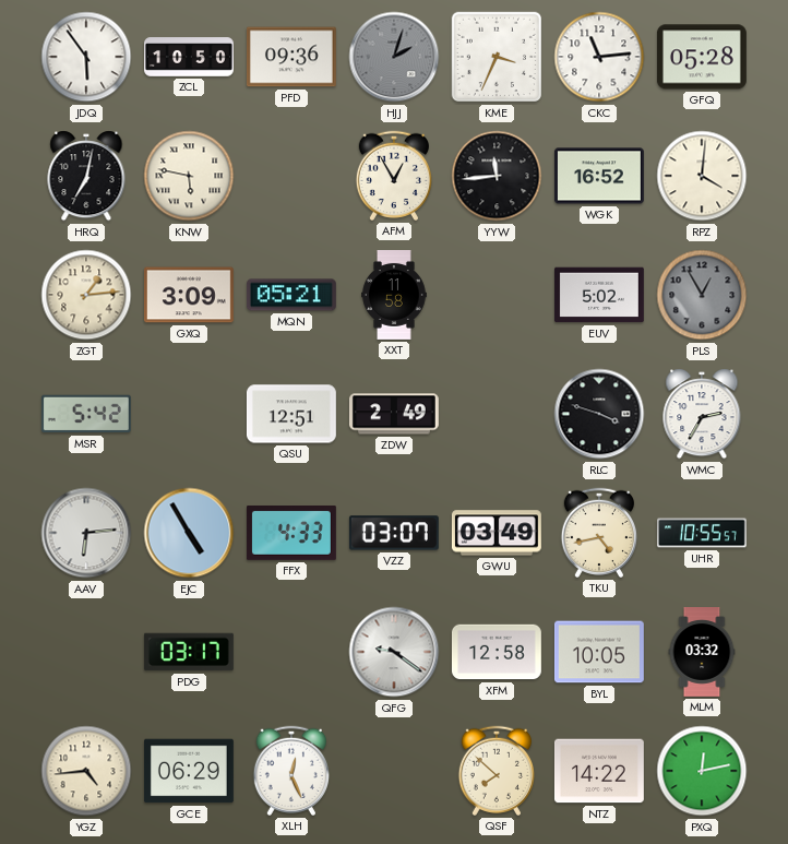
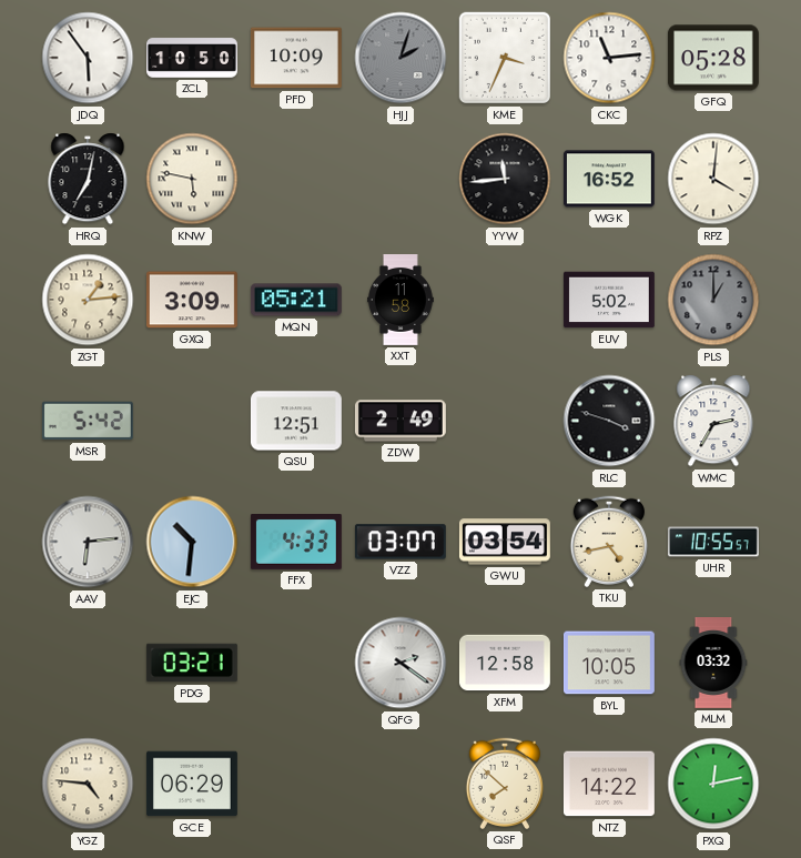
PFD: 09:36 -> 10:09
AFM: 12:55 -> none
PLS: 12:55 -> 1:00
EJC: 4:55 -> 10:31
GWU: 03:49 -> 03:54
PDG: 03:17 -> 03:21
QFG: 9:21 -> 2:21
YGZ: 4:44 -> 4:46
XLH: 12:26 -> none
